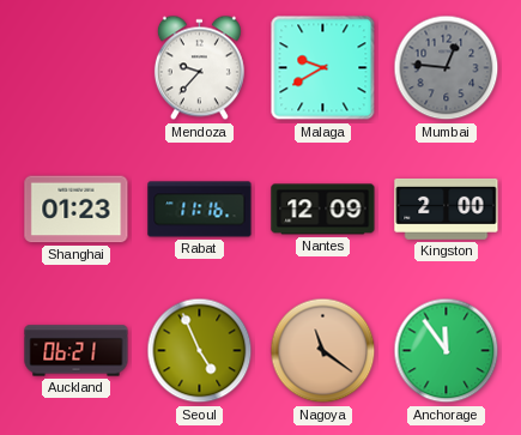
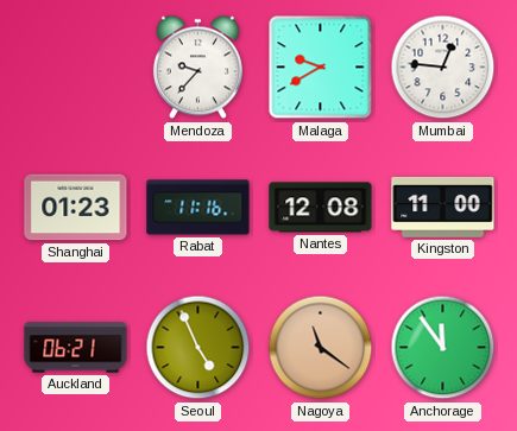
Mumbai dial: grey -> white
Nantes: 12:09 -> 12:08
Kingston: 2:00 -> 11:00
